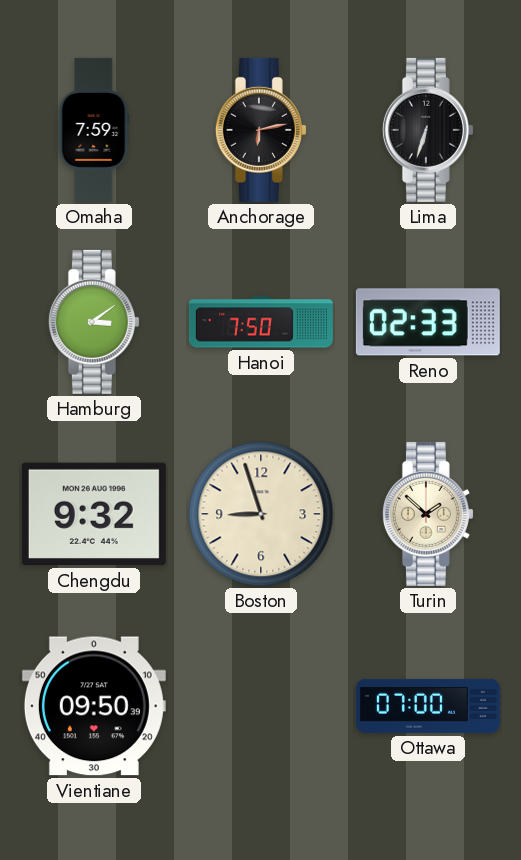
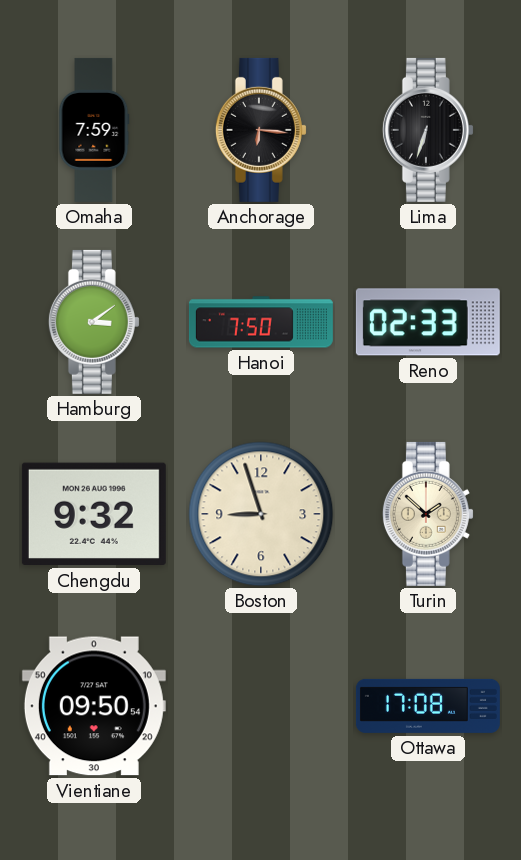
Anchorage: 6:13 -> 6:16
Vientiane: 09:50:39 -> 09:50:54
Ottawa: 07:00 -> 17:08
